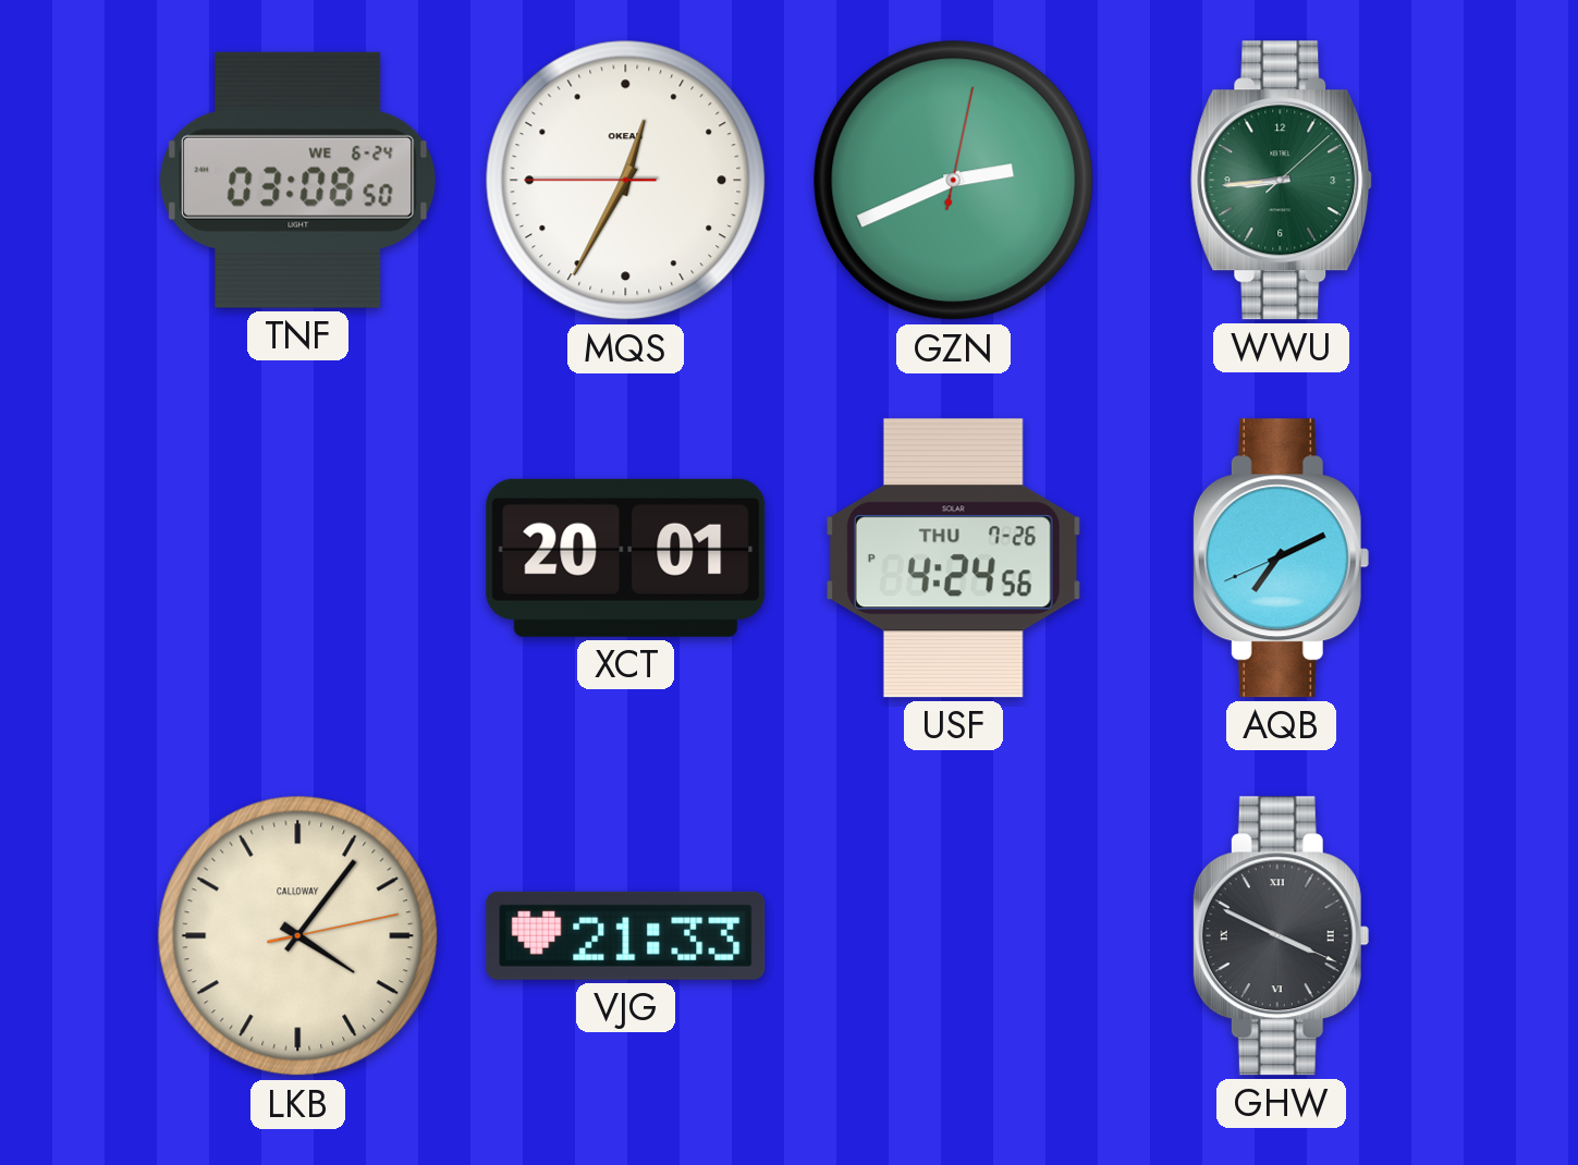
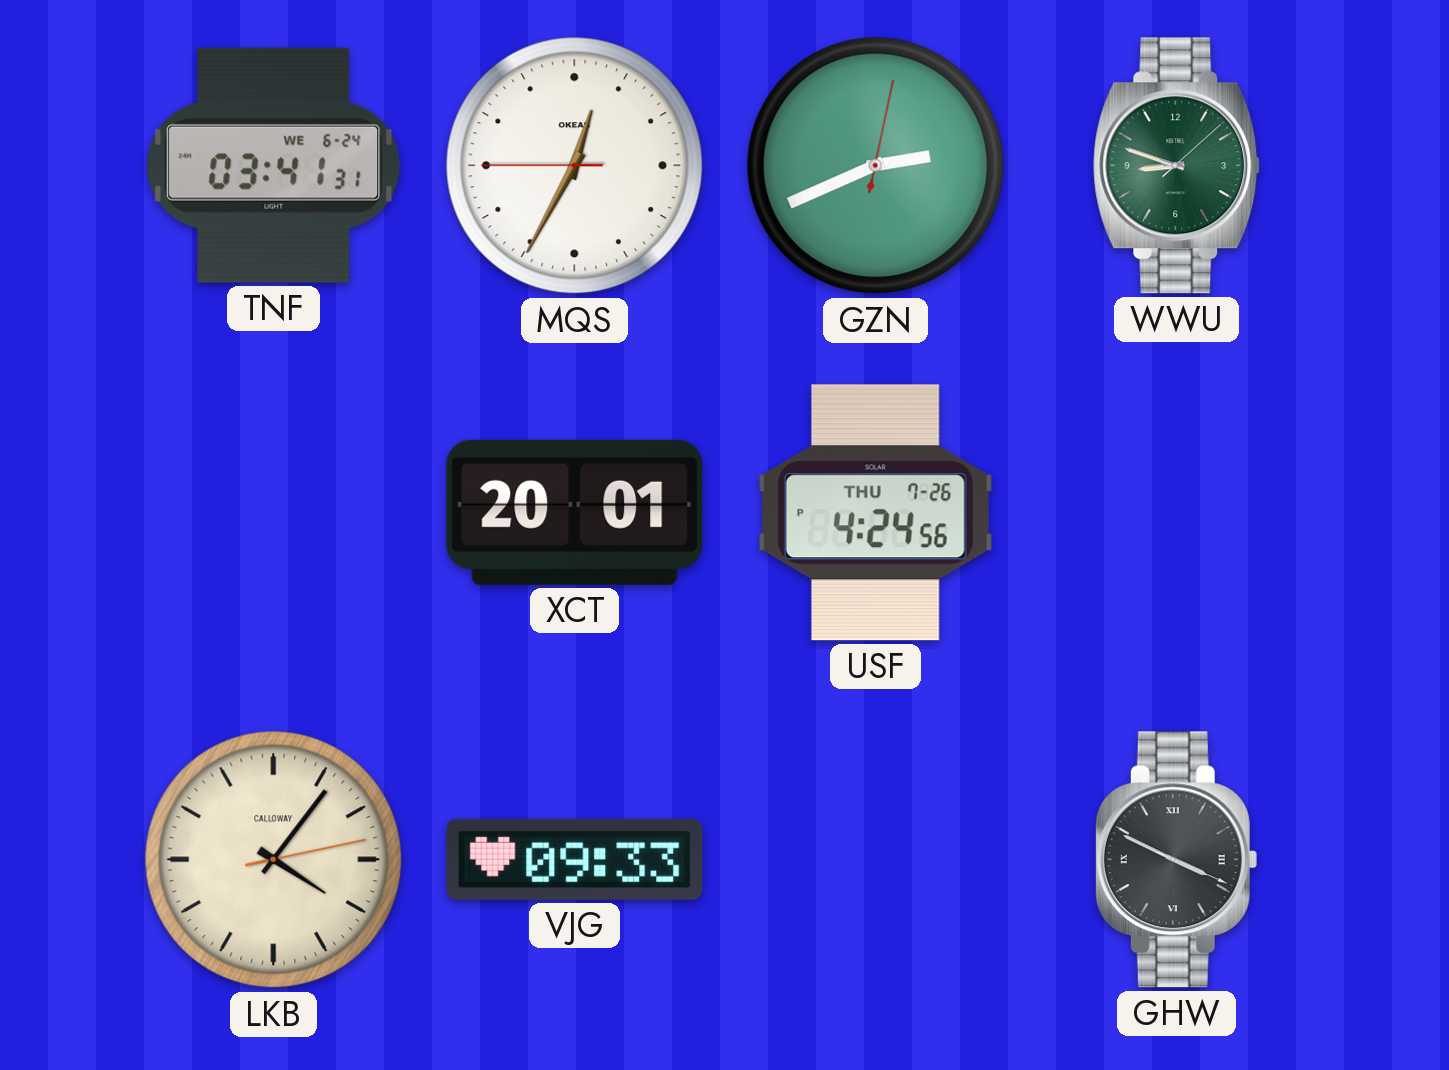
TNF: 03:08 -> 03:41
WWU: 8:44 -> 8:48
AQB: 7:10 -> none
VJG: 21:33 -> 09:33
